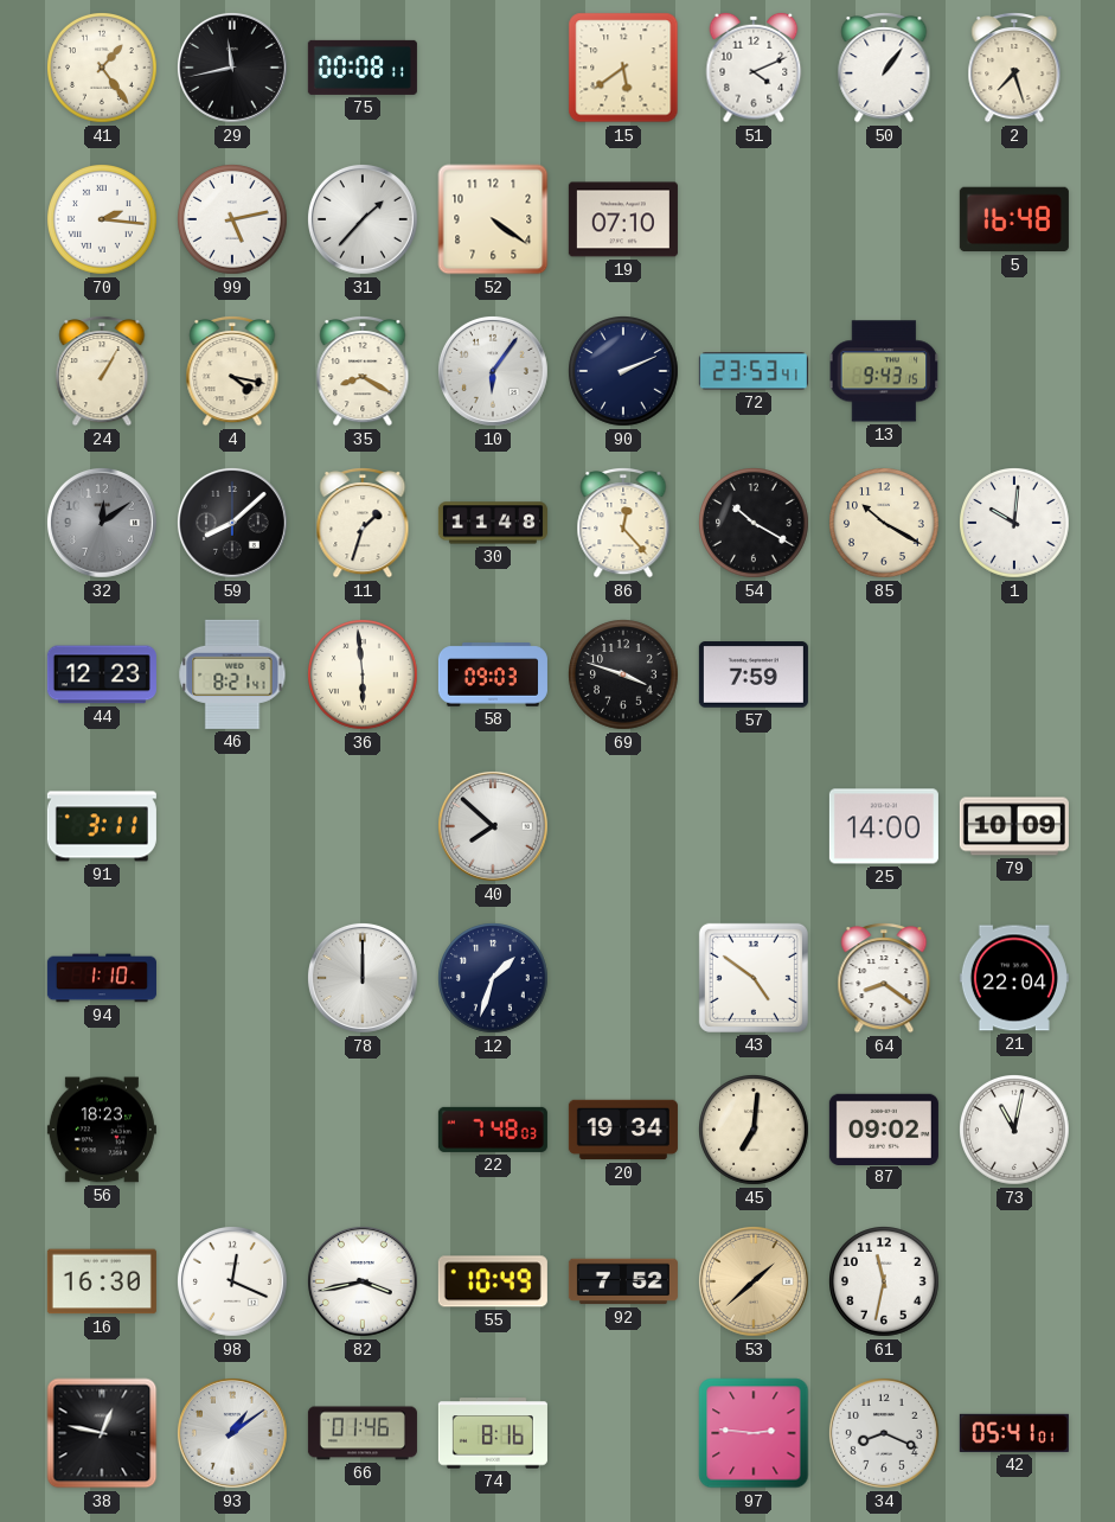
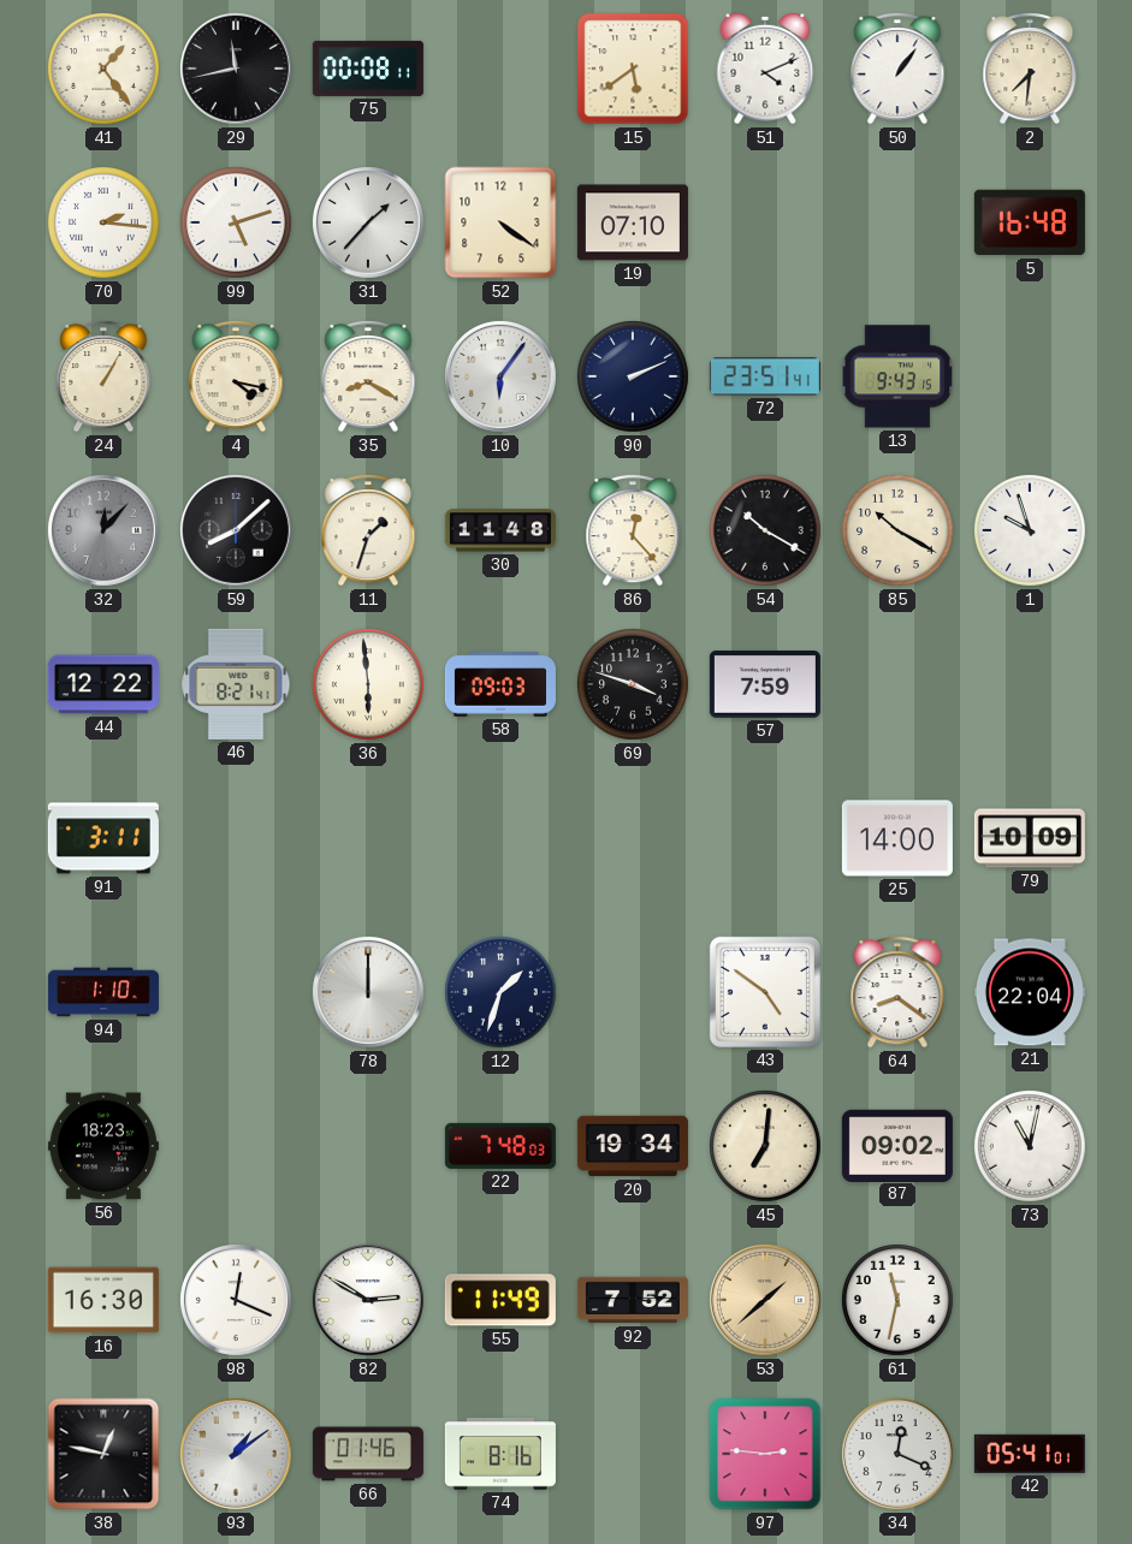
2: 7:27 -> 7:31
99: 5:13 -> 5:12
72: 23:53 -> 23:51
32: 12:09 -> 12:07
1: 10:01 -> 9:57
44: 12:23 -> 12:22
40: 7:52 -> none
82: 3:43 -> 2:50
55: 10:49 -> 11:49
34: 8:19 -> 12:19
